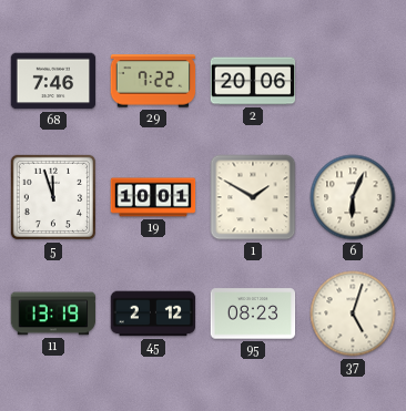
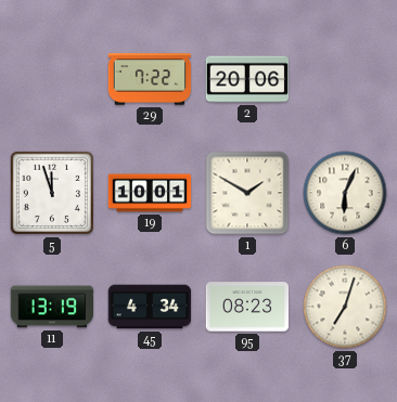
68: 7:46 -> none
45: 2:12 -> 4:34
37: 5:03 -> 7:03
